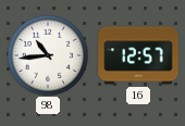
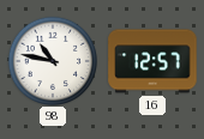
98: 10:44 -> 10:47
